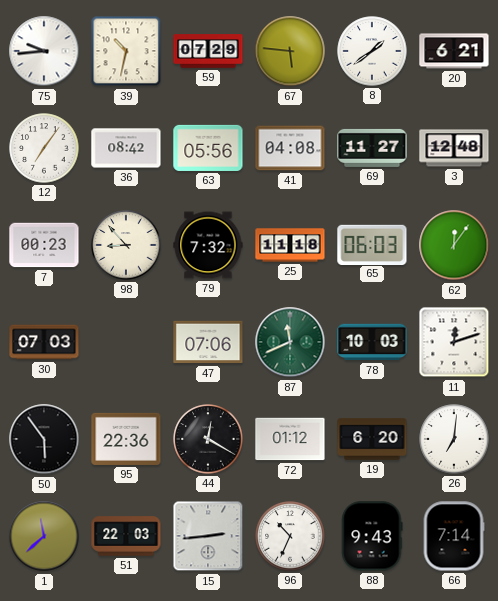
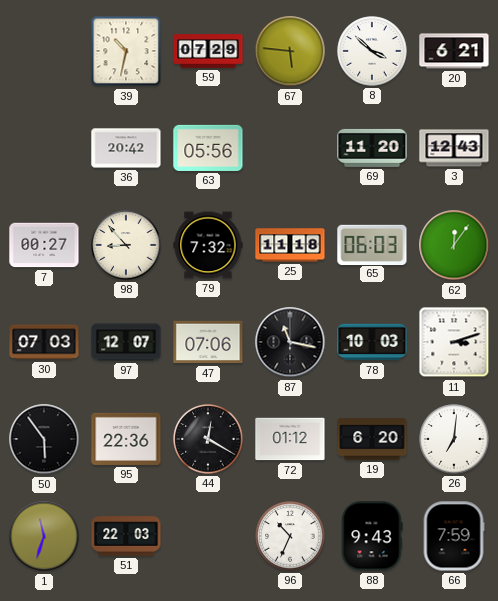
75: 9:44 -> none
8: 1:39 -> 3:52
12: 7:06 -> none
36: 08:42 -> 20:42
41: 04:08 -> none
69: 11:27 -> 11:20
3: 12:48 -> 12:43
7: 00:23 -> 00:27
97: none -> 12:07
87: 11:41 -> 11:17
87 dial: green -> black
11: 12:12 -> 3:12
1: 11:38 -> 11:33
15: 2:44 -> none
66: 7:14 -> 7:59
